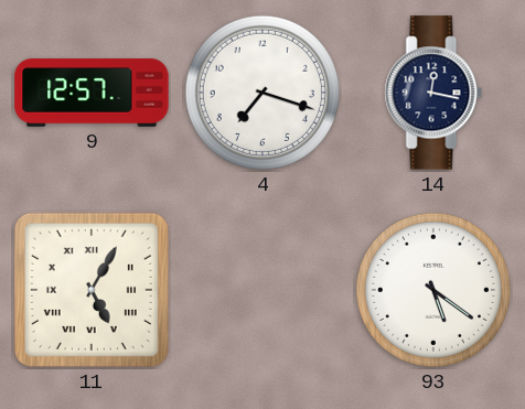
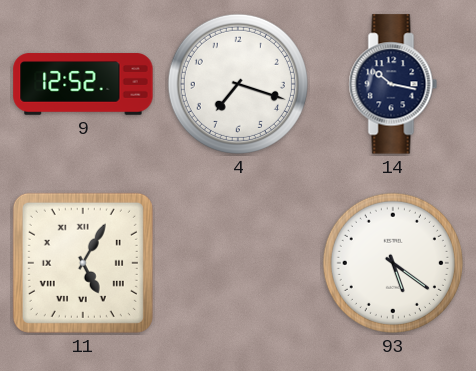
9: 12:57 -> 12:52
14: 12:17 -> 10:17
